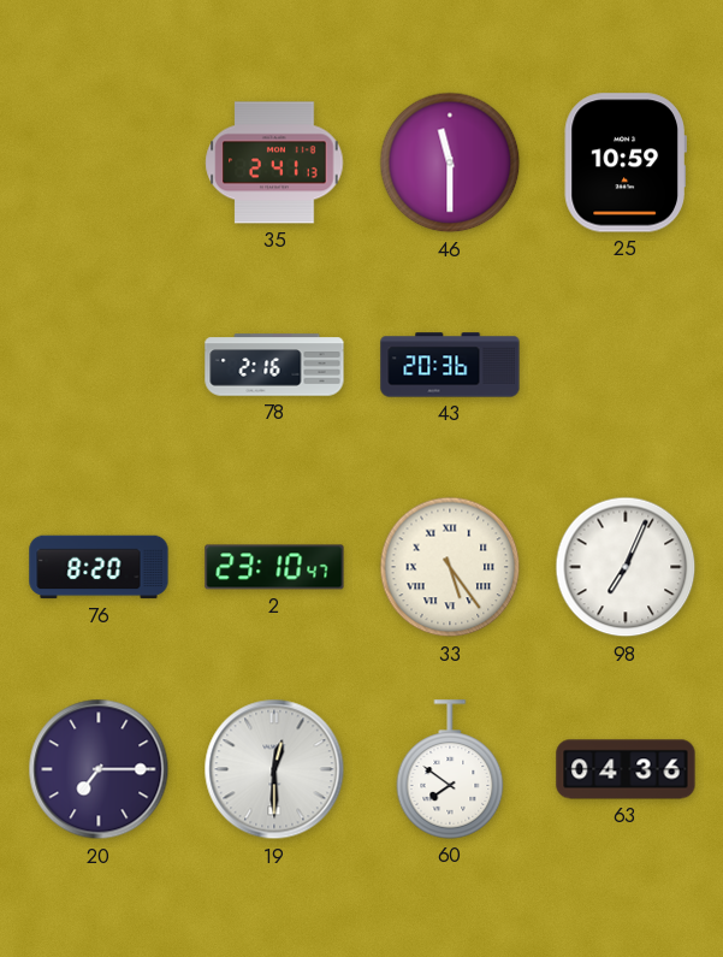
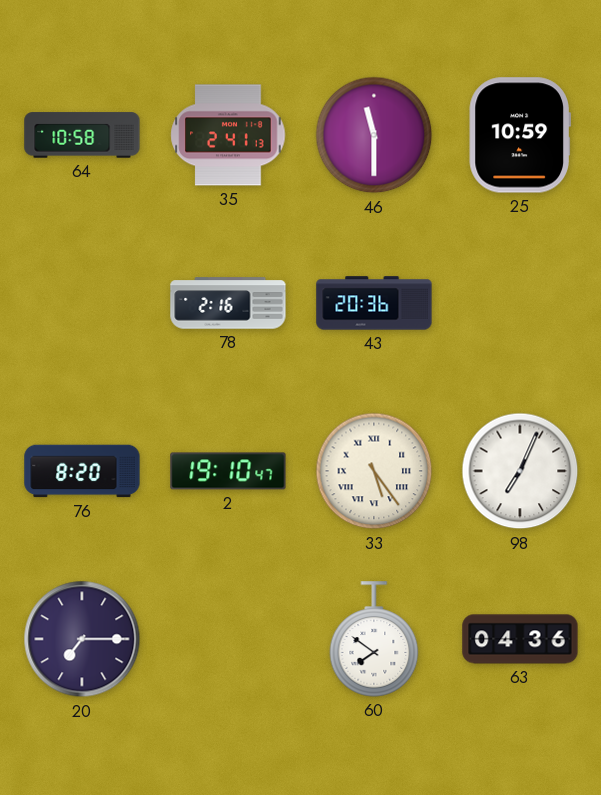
64: none -> 10:58
2: 23:10 -> 19:10
19: 12:30 -> none
